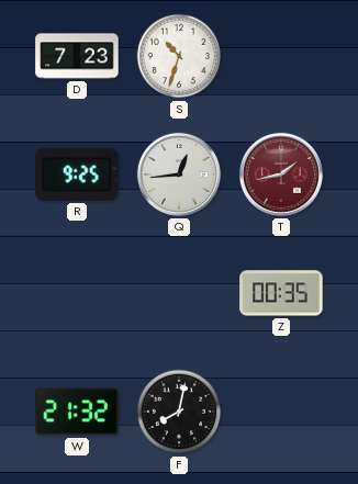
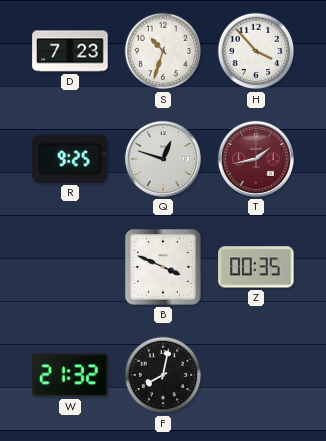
H: none -> 3:53
Q: 12:44 -> 12:48
B: none -> 3:49
